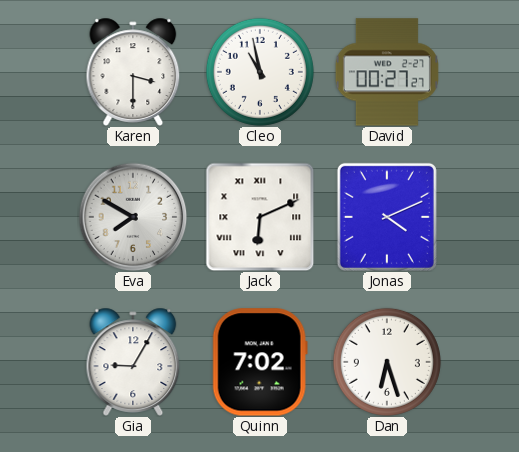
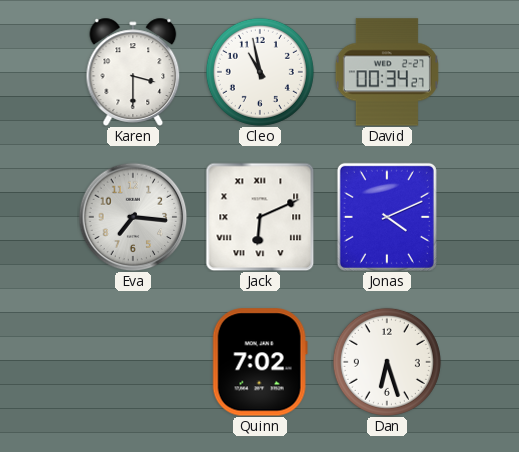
David: 00:27 -> 00:34
Eva: 7:50 -> 7:16
Gia: 9:05 -> none
